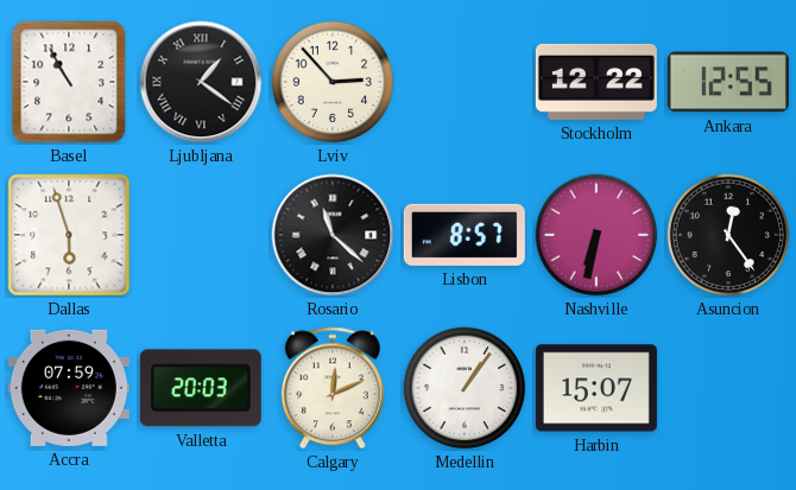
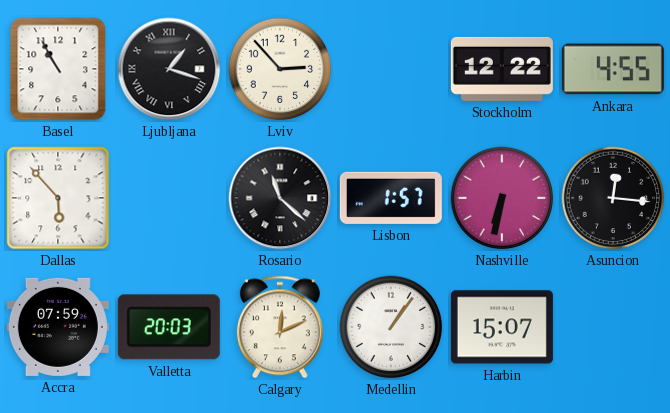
Ljubljana: 1:21 -> 1:18
Ankara: 12:55 -> 4:55
Dallas: 5:57 -> 5:53
Lisbon: 8:57 -> 1:57
Asuncion: 12:24 -> 12:16
